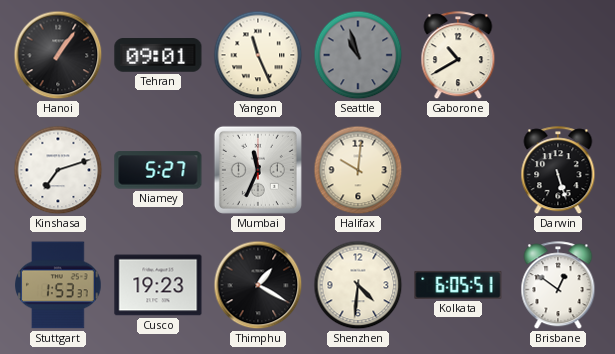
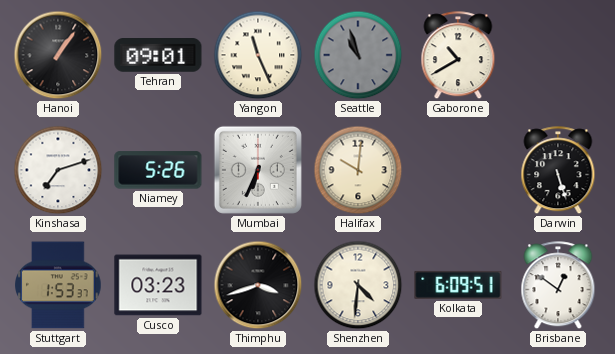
Niamey: 5:27 -> 5:26
Mumbai: 11:34 -> 6:34
Cusco: 19:23 -> 03:23
Thimphu: 1:20 -> 3:42
Kolkata: 6:05 -> 6:09
